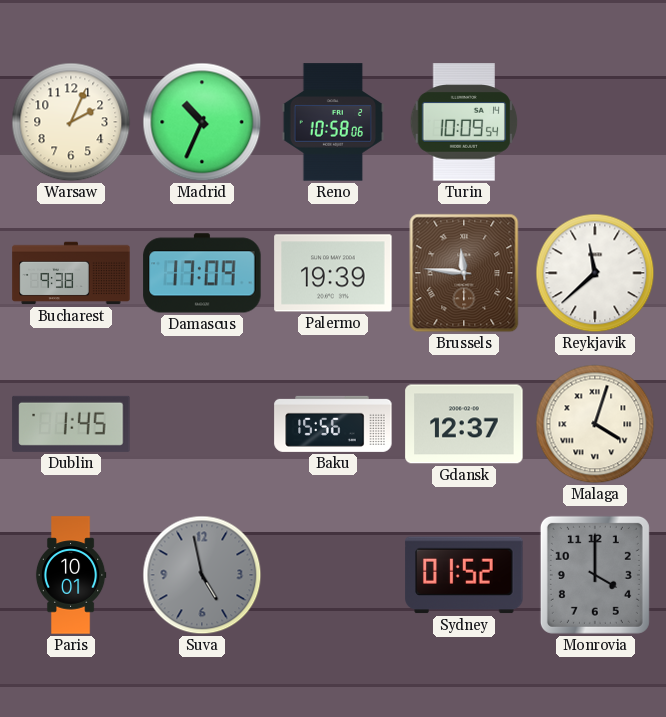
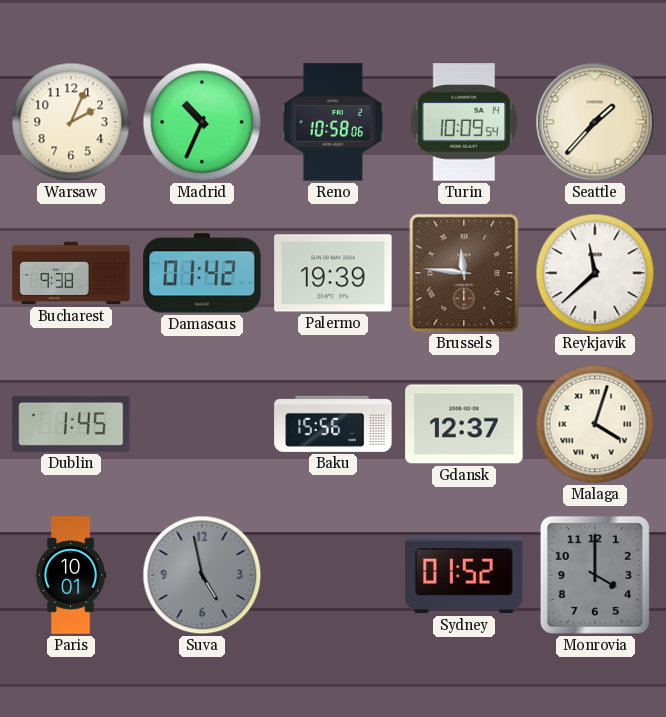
Seattle: none -> 1:37
Damascus: 17:09 -> 01:42
